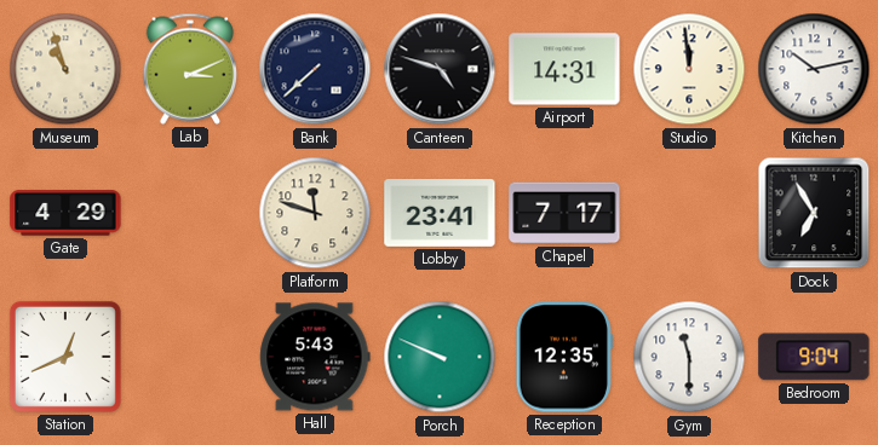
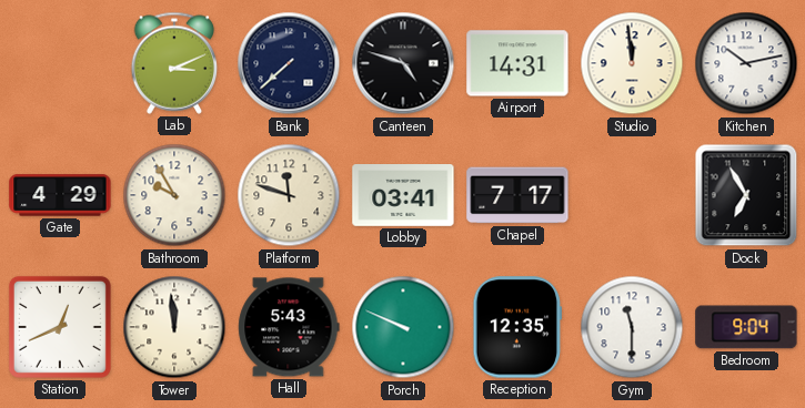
Museum: 10:57 -> none
Bathroom: none -> 9:55
Lobby: 23:41 -> 03:41
Tower: none -> 11:59
